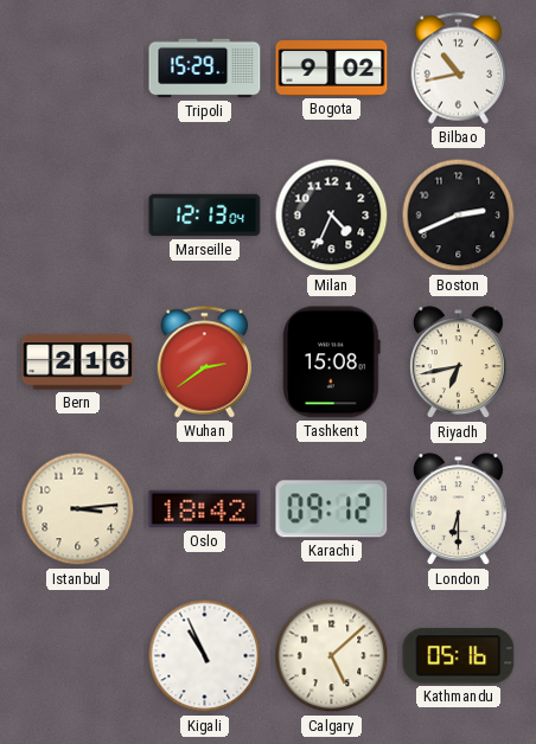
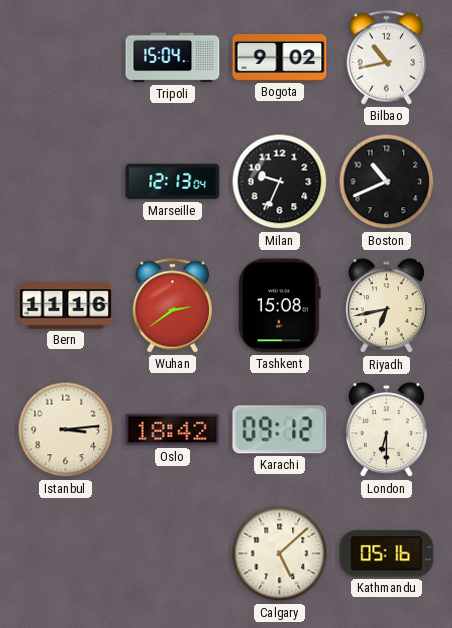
Tripoli: 15:29 -> 15:04
Milan: 4:34 -> 9:34
Boston: 2:41 -> 10:41
Bern: 2:16 -> 11:16
Kigali: 10:56 -> none
